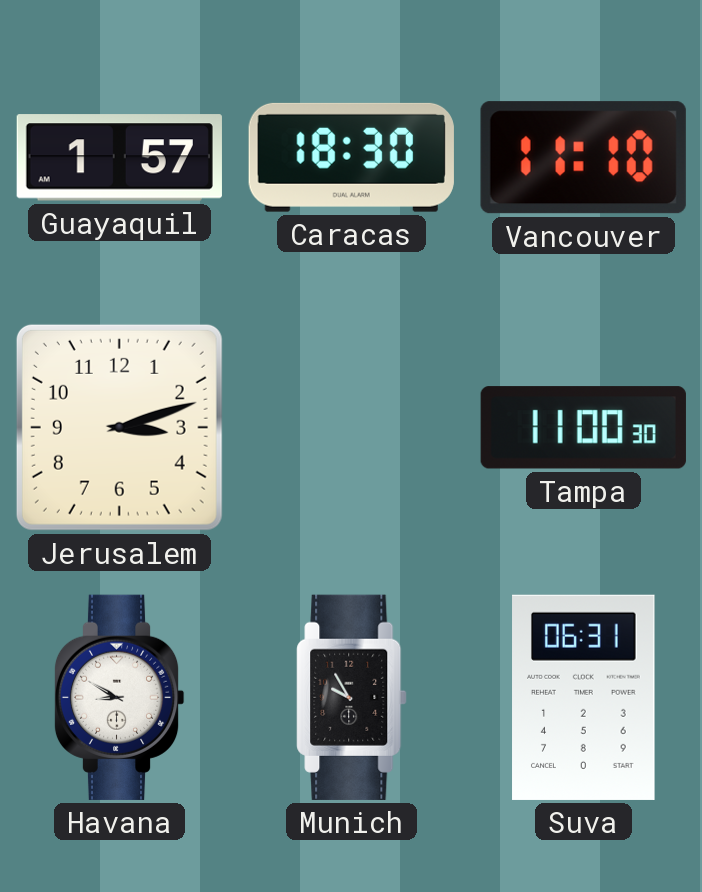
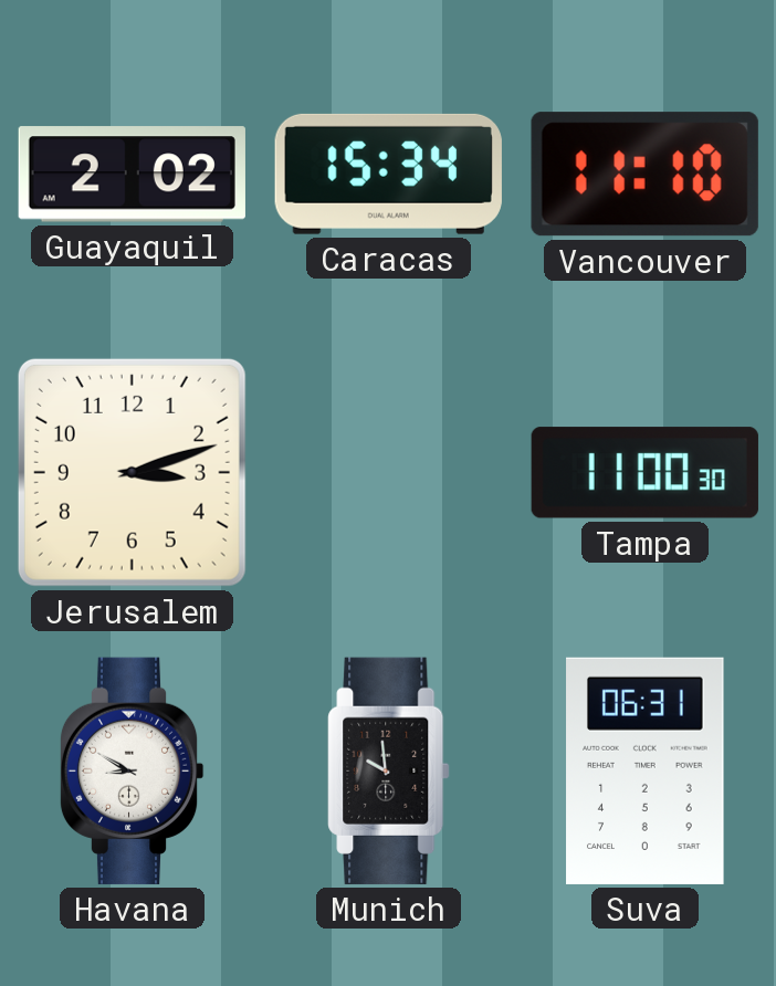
Guayaquil: 1:57 -> 2:02
Caracas: 18:30 -> 15:34
Munich: 9:55 -> 9:59
